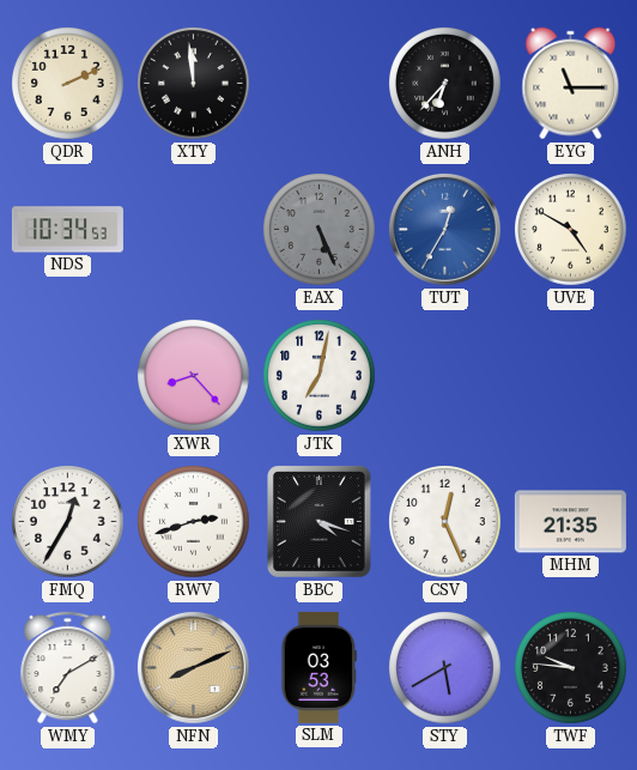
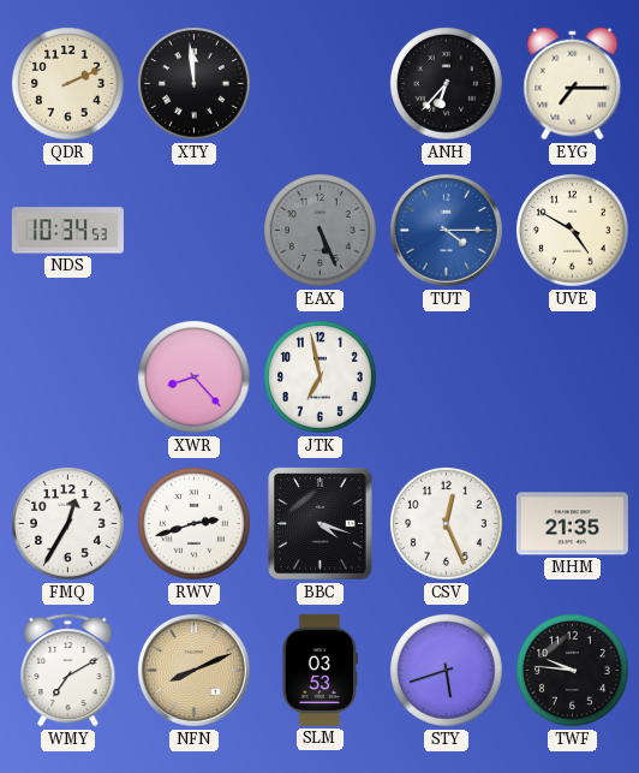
EYG: 11:15 -> 7:15
TUT: 12:35 -> 4:15
JTK: 7:02 -> 6:58
STY: 5:40 -> 5:42
